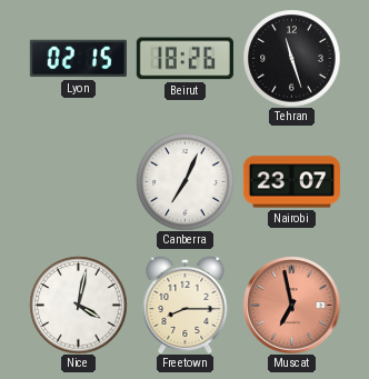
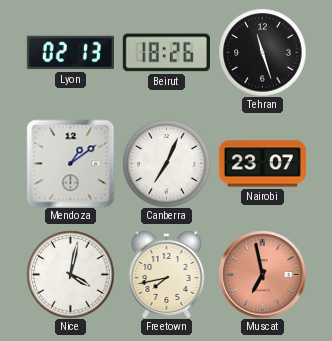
Lyon: 02:15 -> 02:13
Mendoza: none -> 1:09
Freetown: 8:15 -> 7:43
